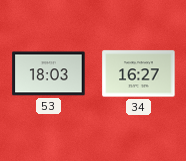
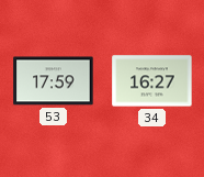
53: 18:03 -> 17:59
